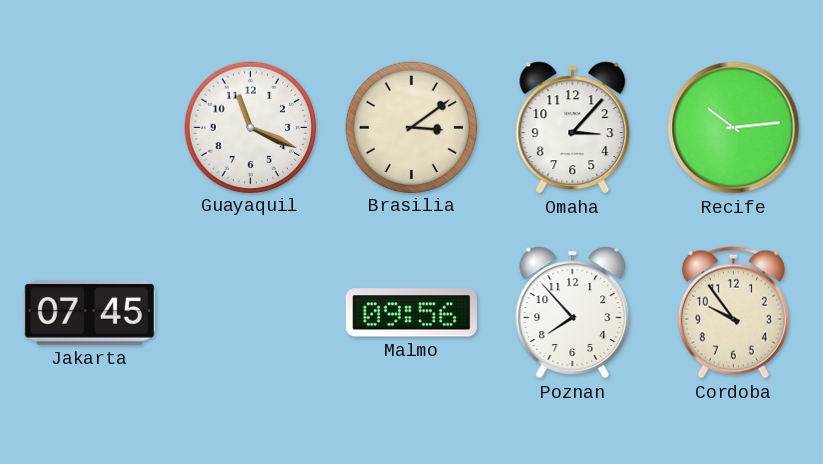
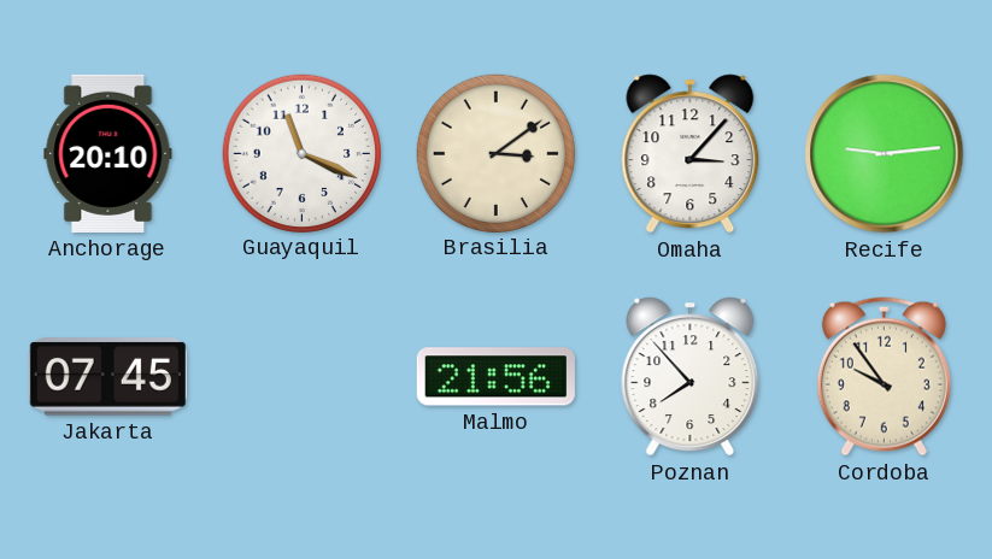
Anchorage: none -> 20:10
Recife: 10:14 -> 9:14
Malmo: 09:56 -> 21:56
